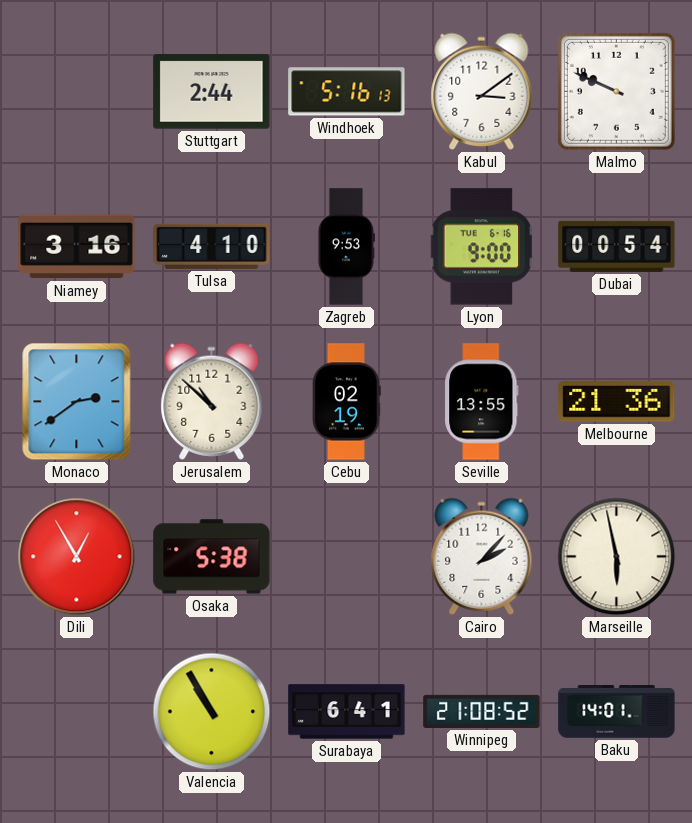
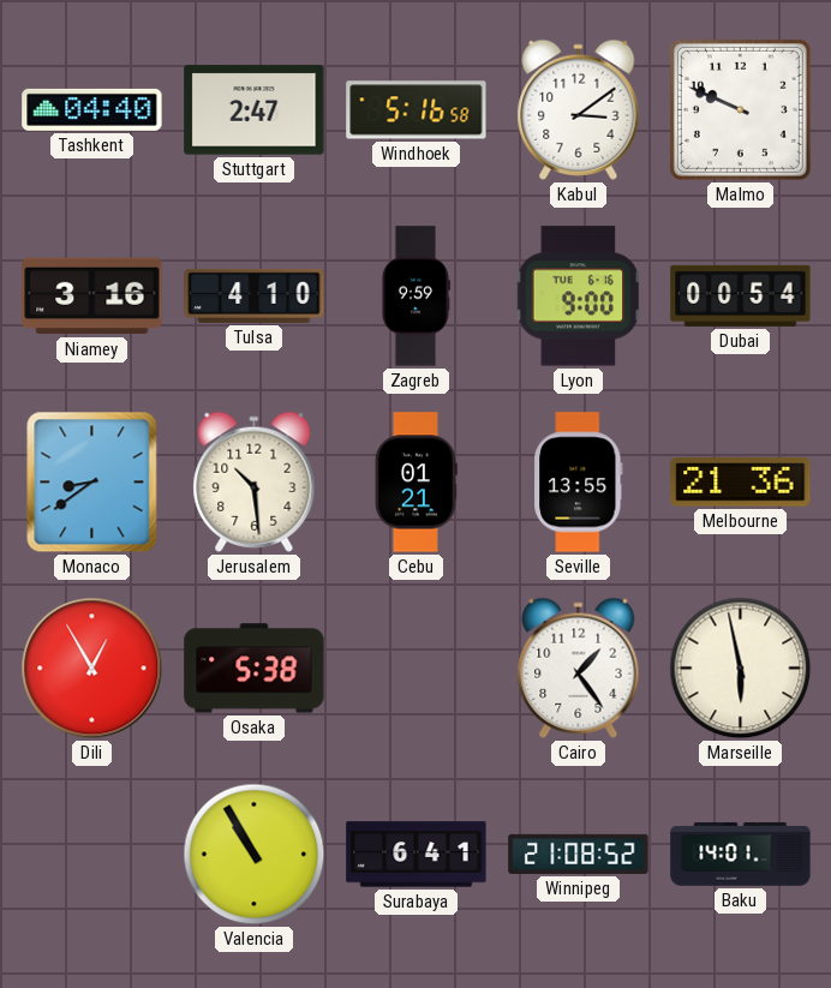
Tashkent: none -> 04:40
Stuttgart: 2:44 -> 2:47
Windhoek: 5:16:13 -> 5:16:58
Zagreb: 9:53 -> 9:59
Monaco: 2:39 -> 8:39
Jerusalem: 10:52 -> 10:29
Cebu: 02:19 -> 01:21
Cairo: 2:07 -> 1:24
